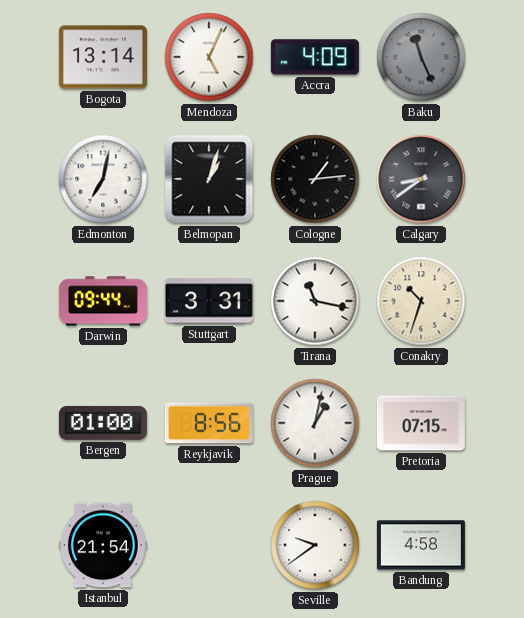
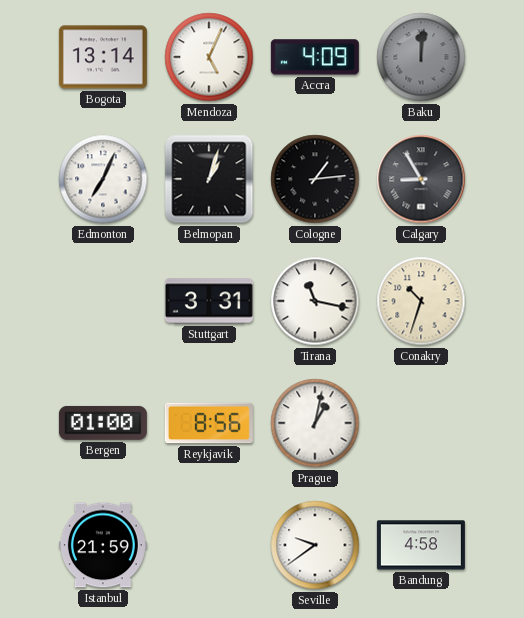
Baku: 11:26 -> 12:01
Edmonton: 7:02 -> 7:04
Calgary: 8:39 -> 8:55
Darwin: 09:44 -> none
Pretoria: 07:15 -> none
Istanbul: 21:54 -> 21:59
